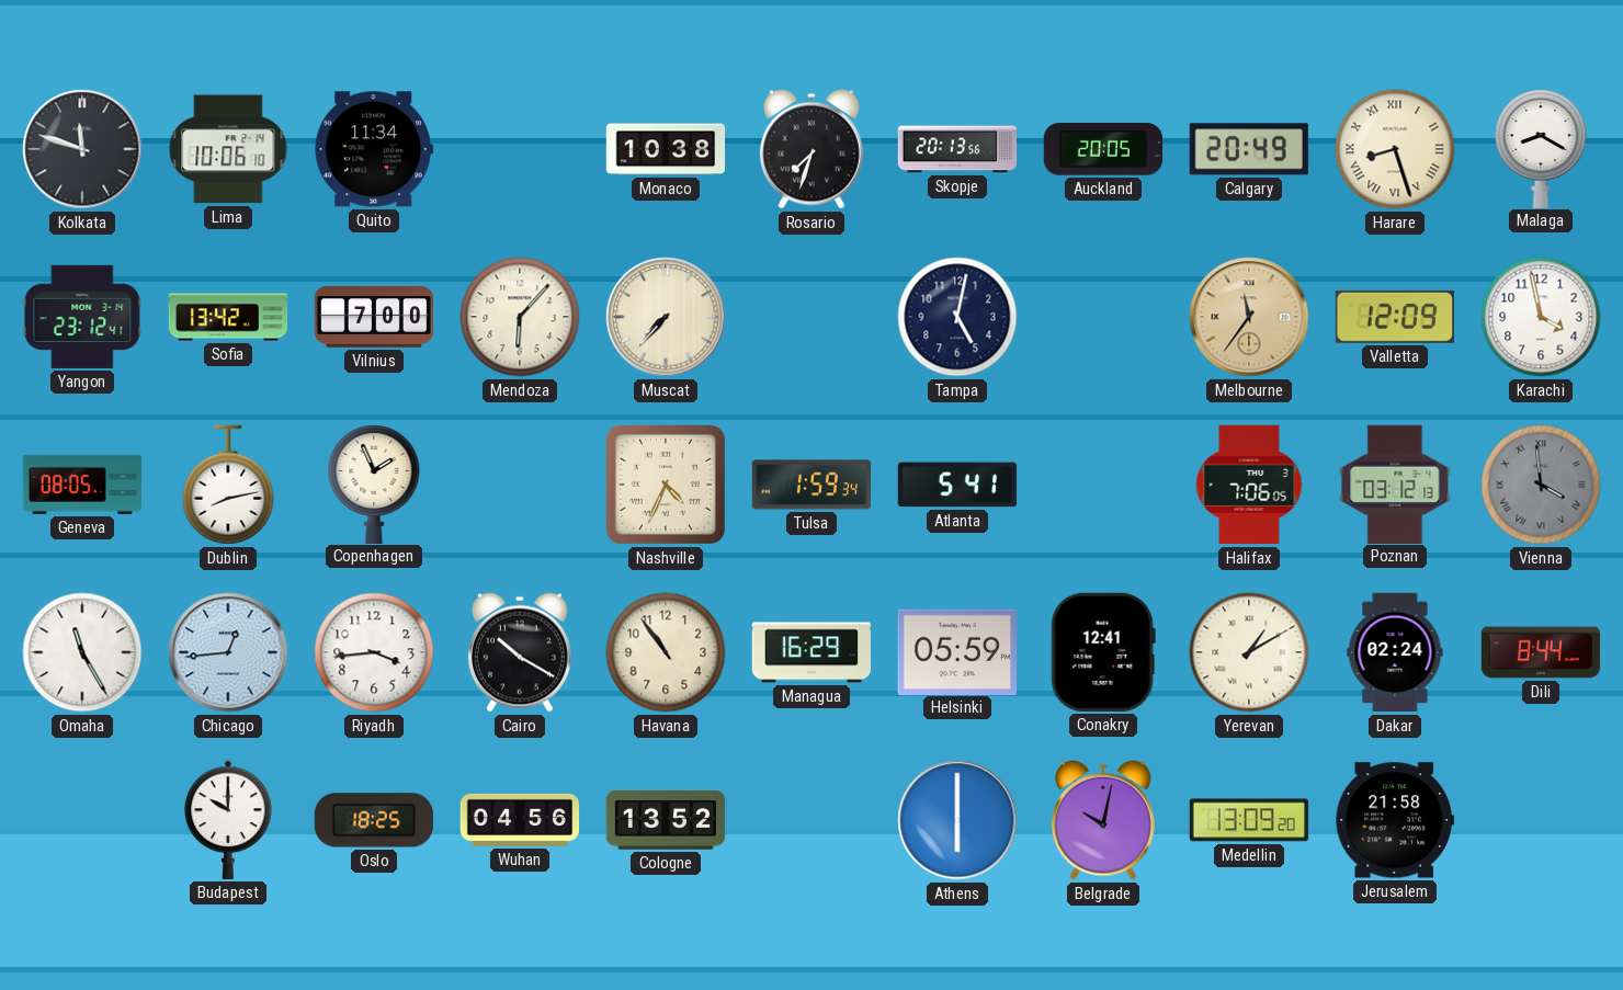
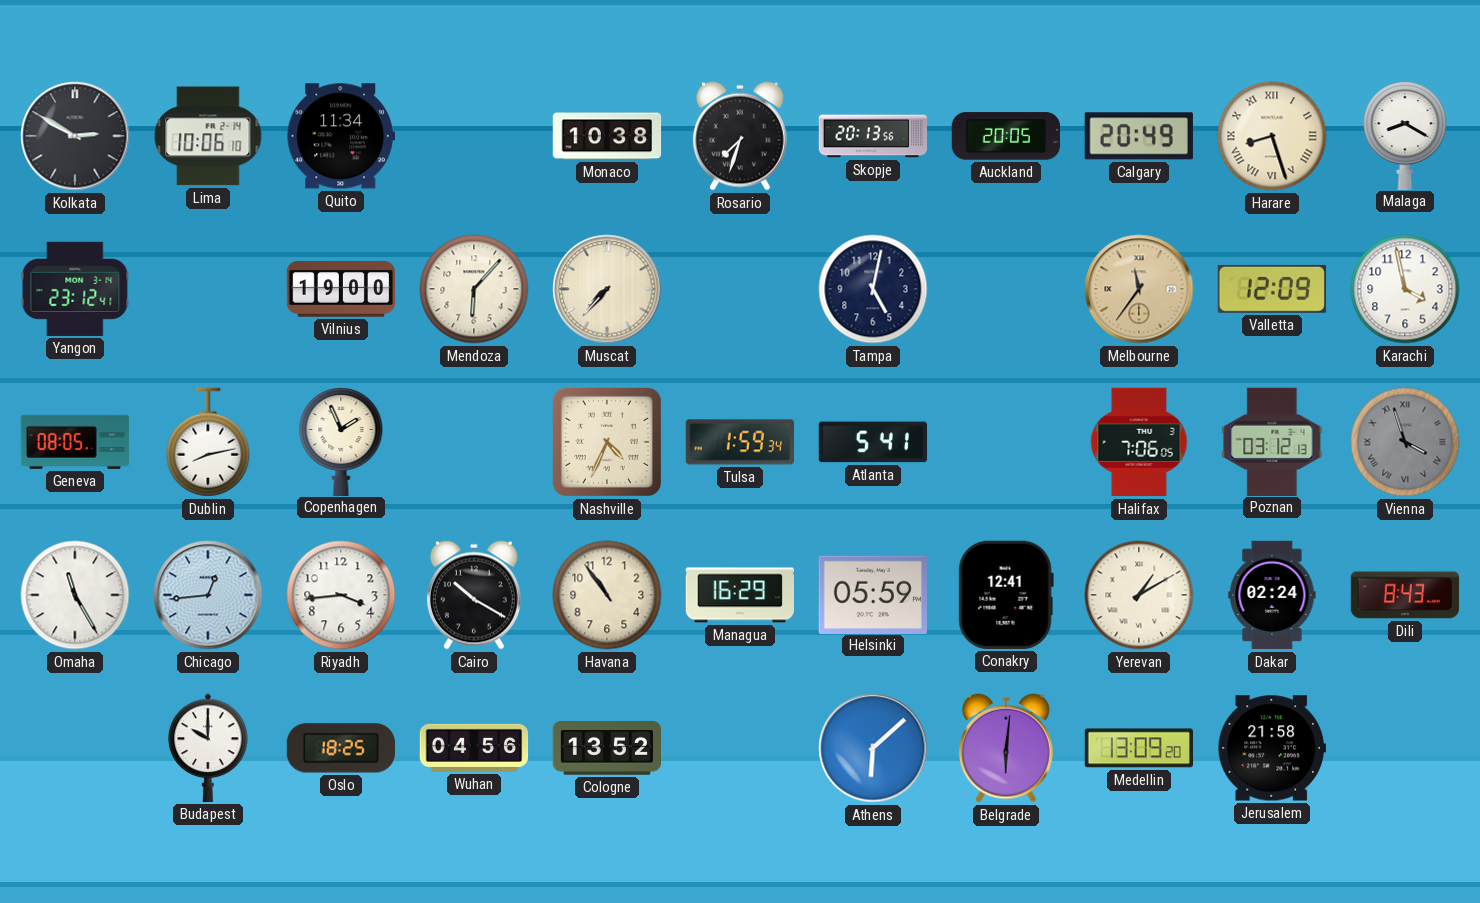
Kolkata: 11:48 -> 2:50
Sofia: 13:42 -> none
Vilnius: 7:00 -> 19:00
Vienna: 3:59 -> 3:57
Dili: 8:44 -> 8:43
Athens: 6:00 -> 6:08
Belgrade: 10:02 -> 6:01
